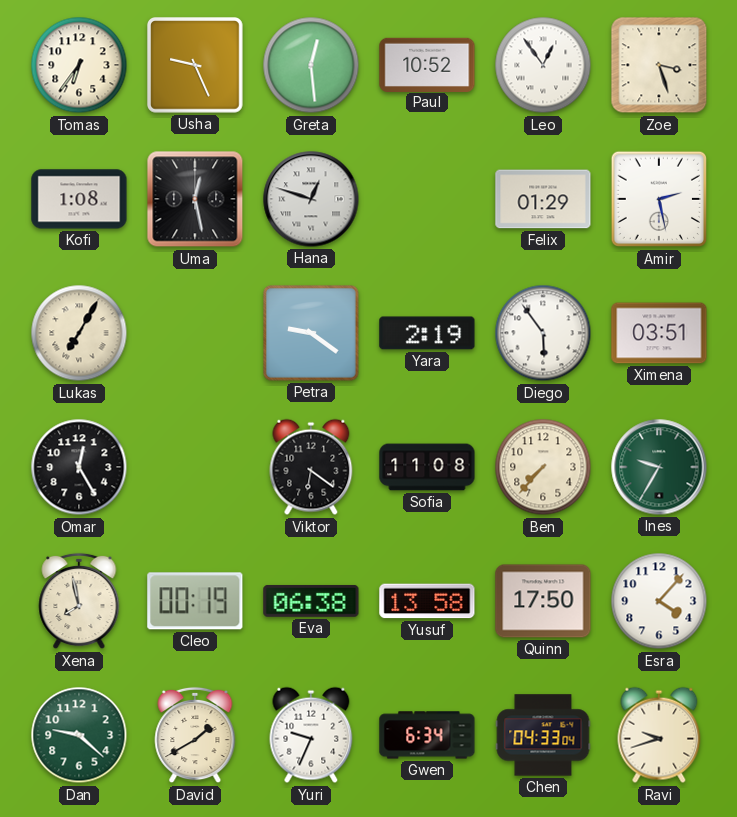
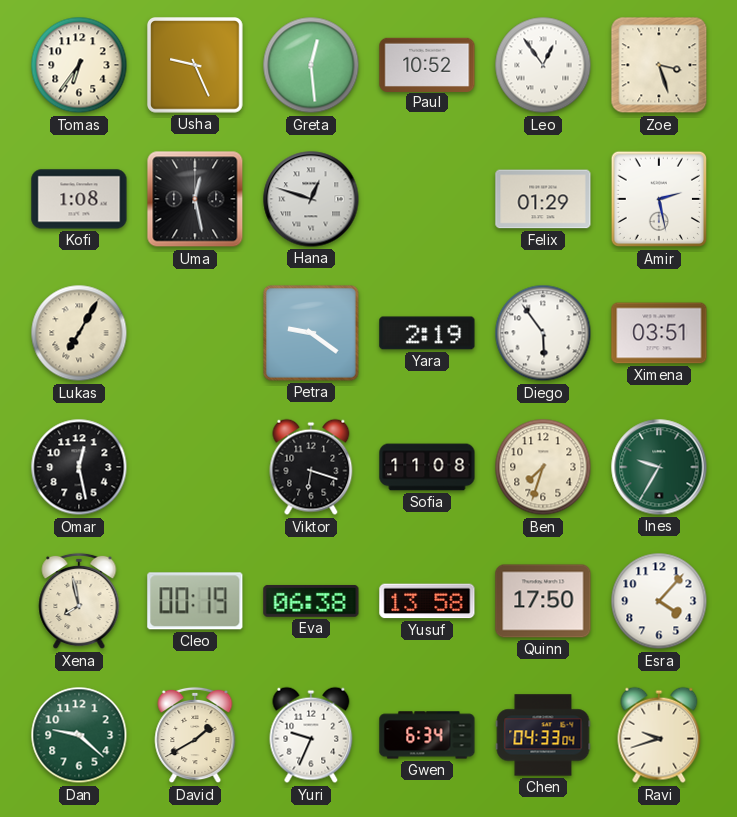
Omar: 12:25 -> 12:28
Viktor: 6:21 -> 6:18
Ben: 7:37 -> 7:33
